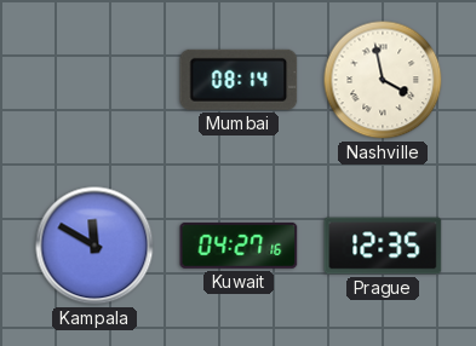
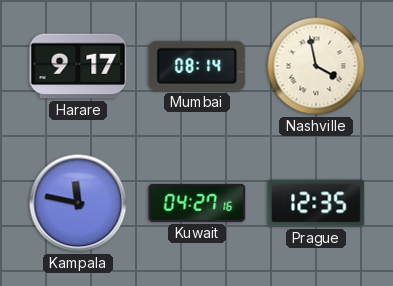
Harare: none -> 9:17
Kampala: 11:50 -> 11:47
